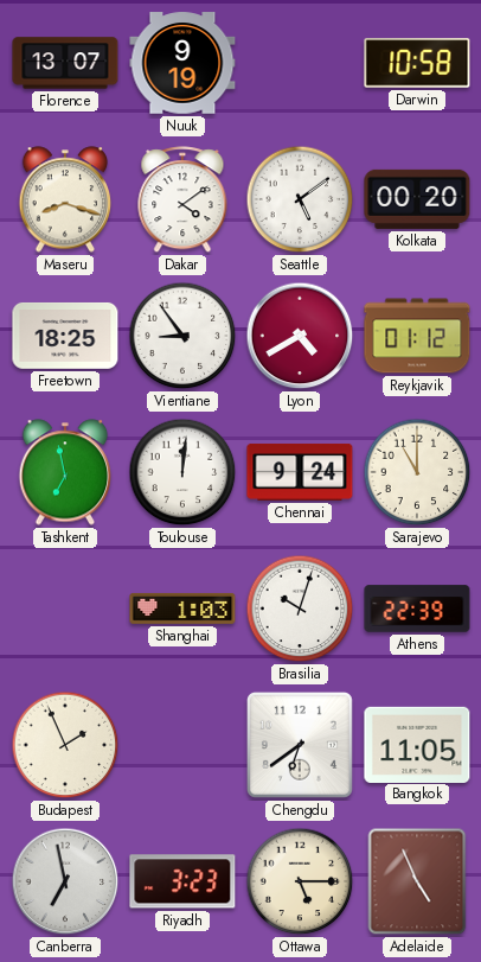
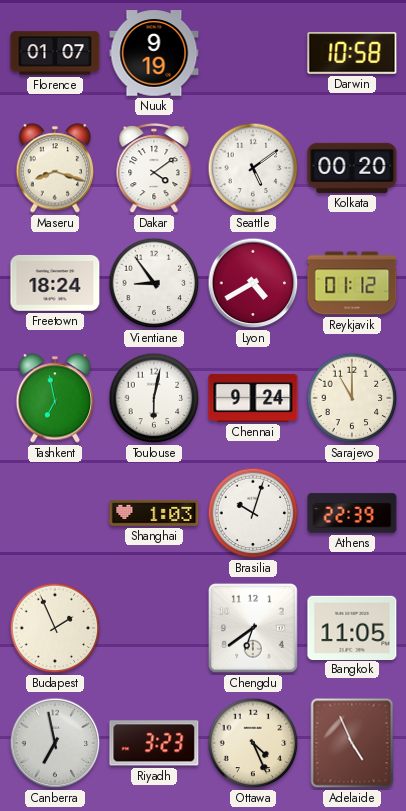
Florence: 13:07 -> 01:07
Freetown: 18:25 -> 18:24
Toulouse: 12:01 -> 6:02
Ottawa: 5:15 -> 4:26
